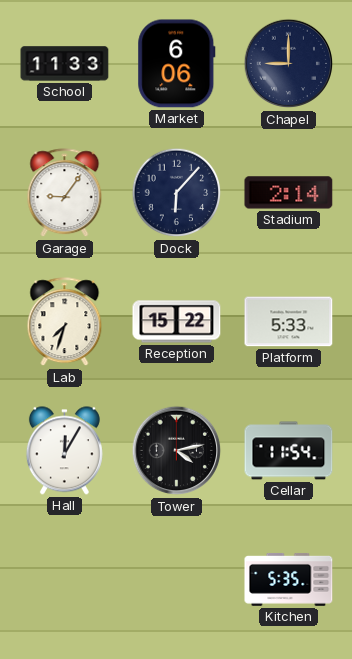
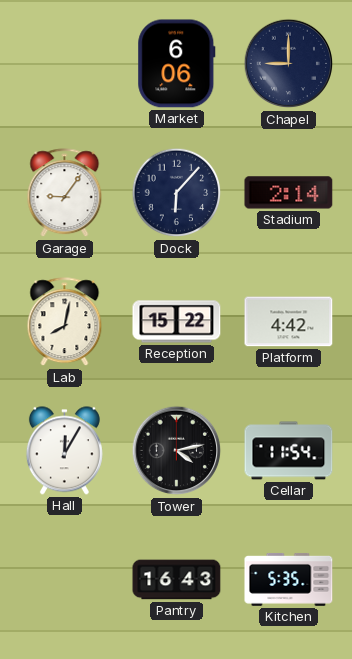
School: 11:33 -> none
Lab: 7:33 -> 8:02
Platform: 5:33 -> 4:42
Pantry: none -> 16:43
